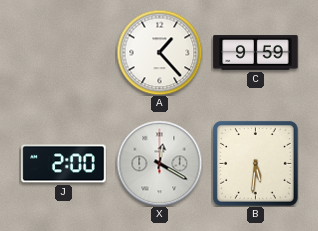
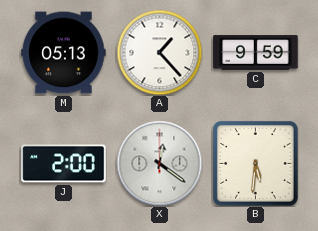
M: none -> 05:13
X: 12:20 -> 12:21
